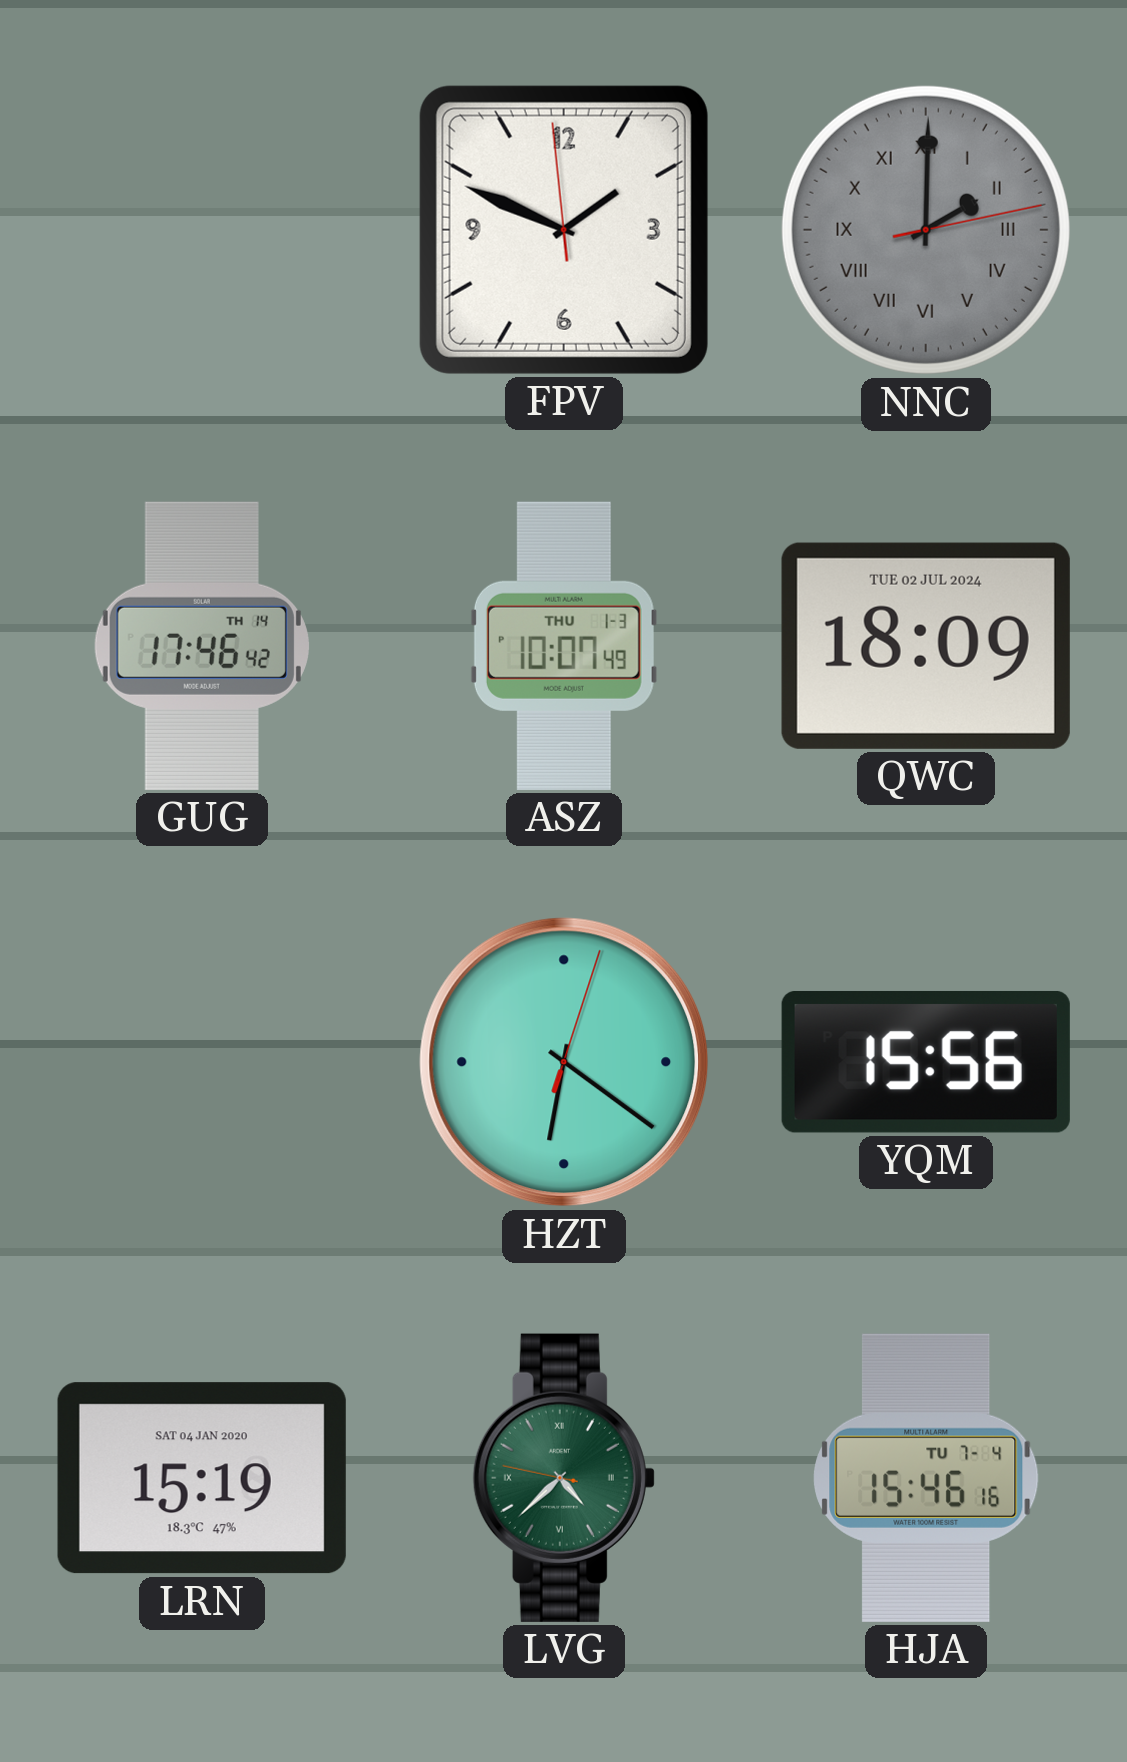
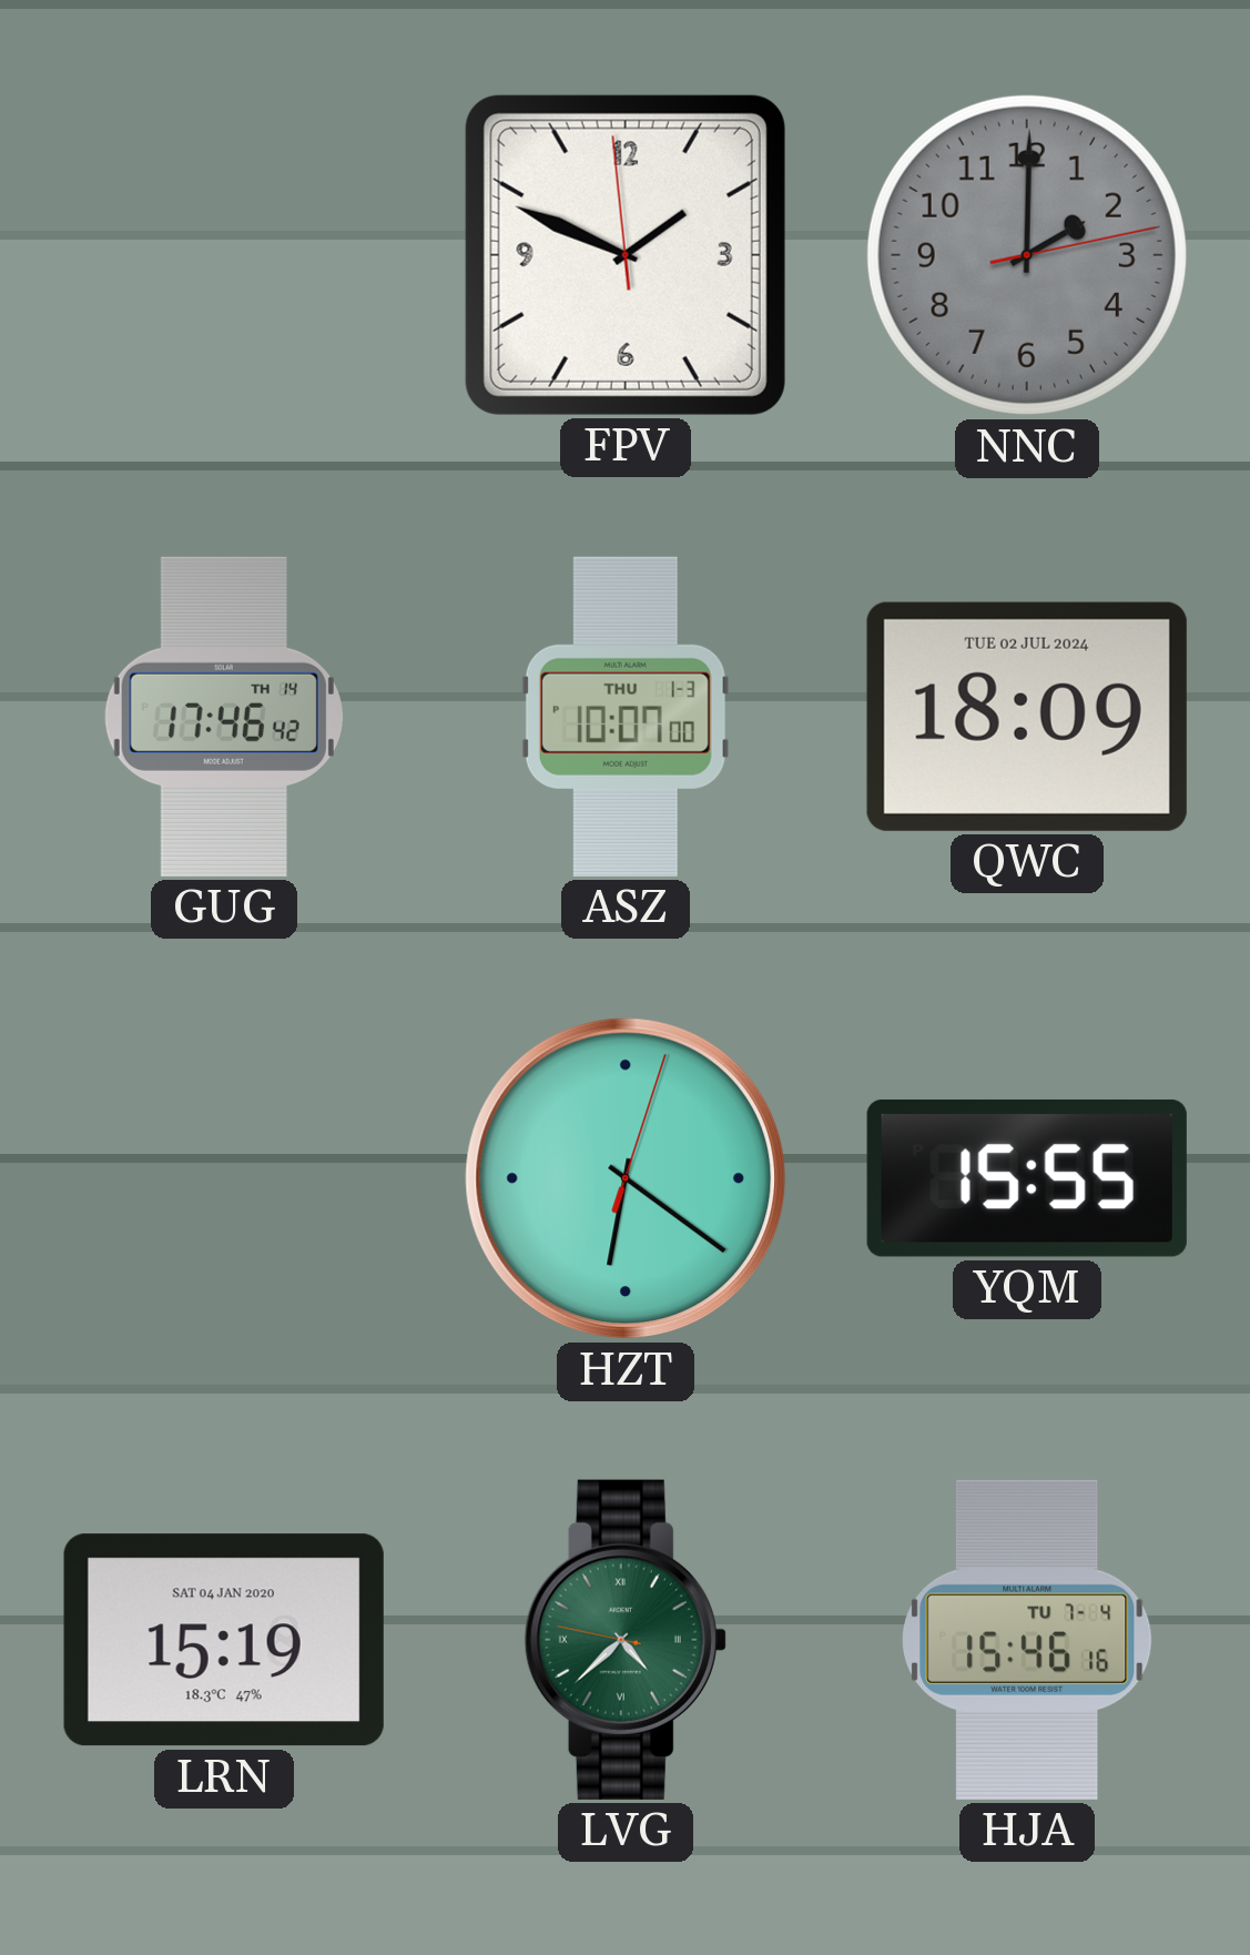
NNC numerals: Roman -> Arabic
ASZ: 10:07:49 PM -> 10:07:00 PM
YQM: 15:56 -> 15:55
